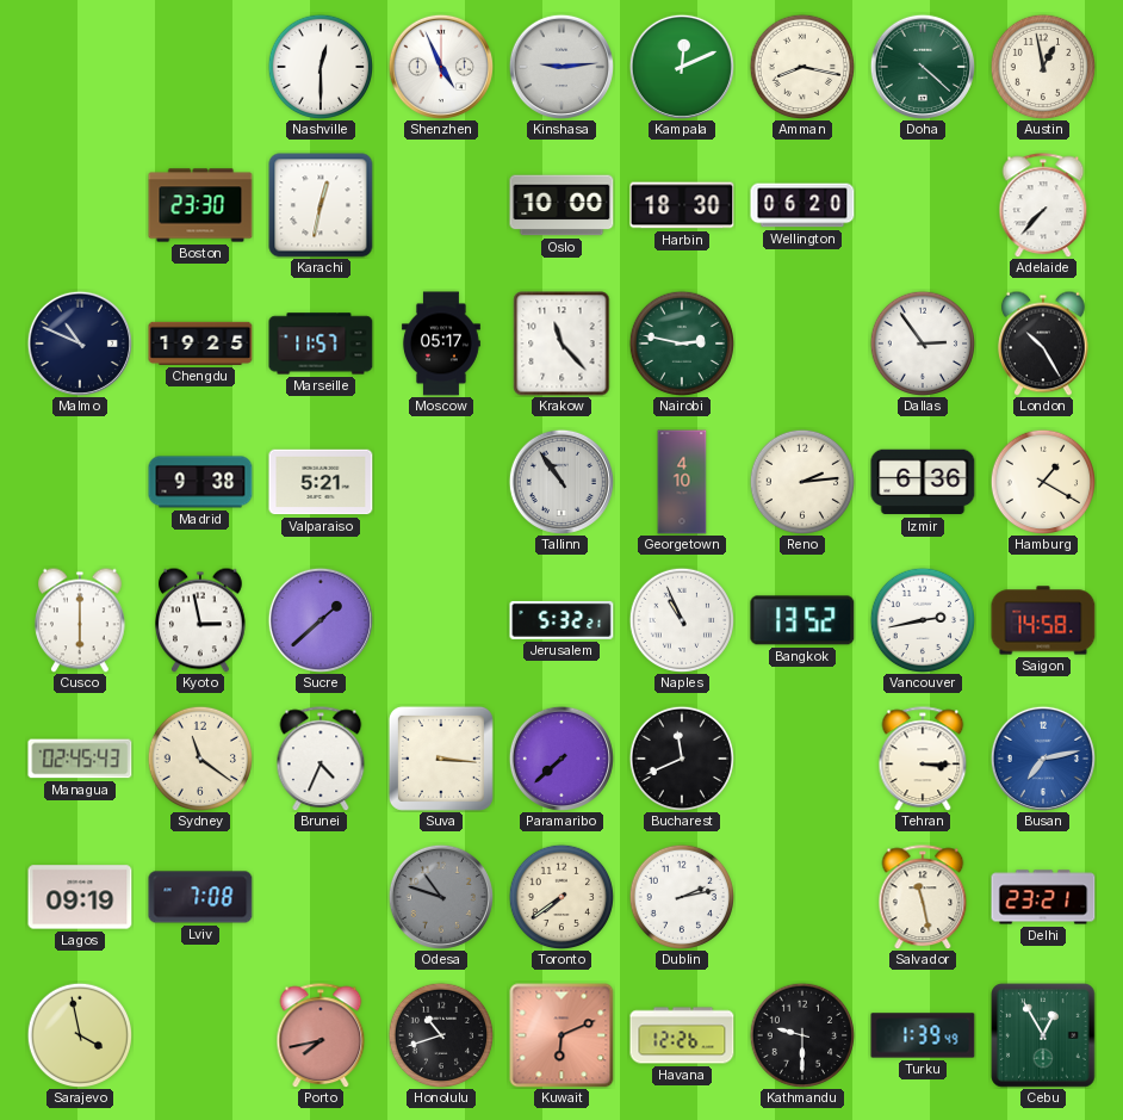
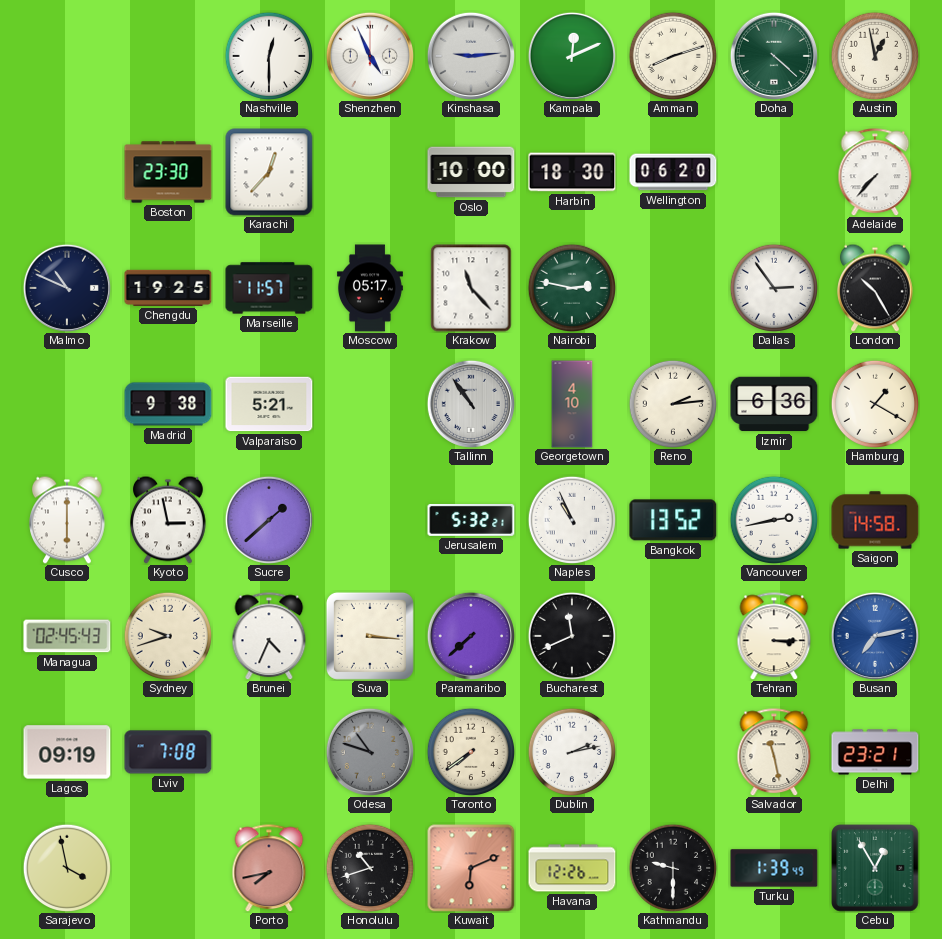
Amman: 8:17 -> 8:12
Karachi: 12:32 -> 12:37
Sydney: 11:21 -> 9:42
